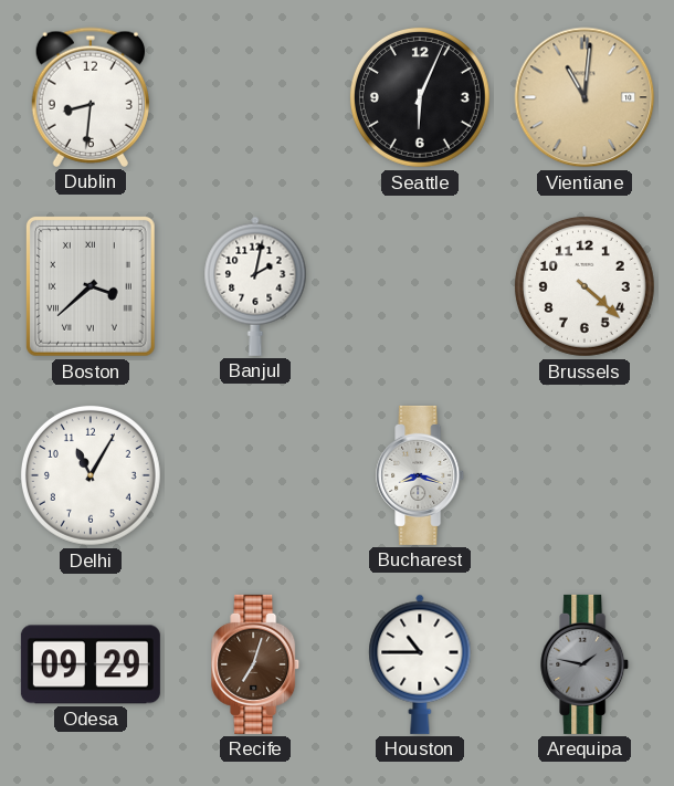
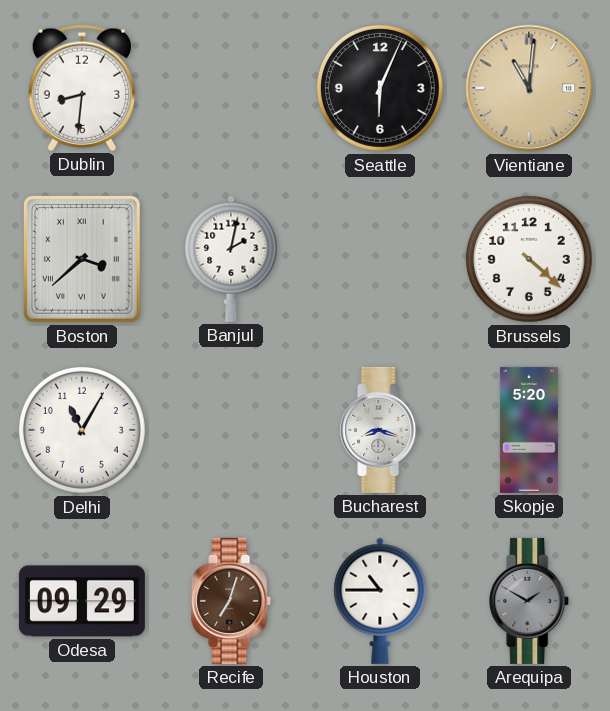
Skopje: none -> 5:20
Arequipa: 1:47 -> 1:50
